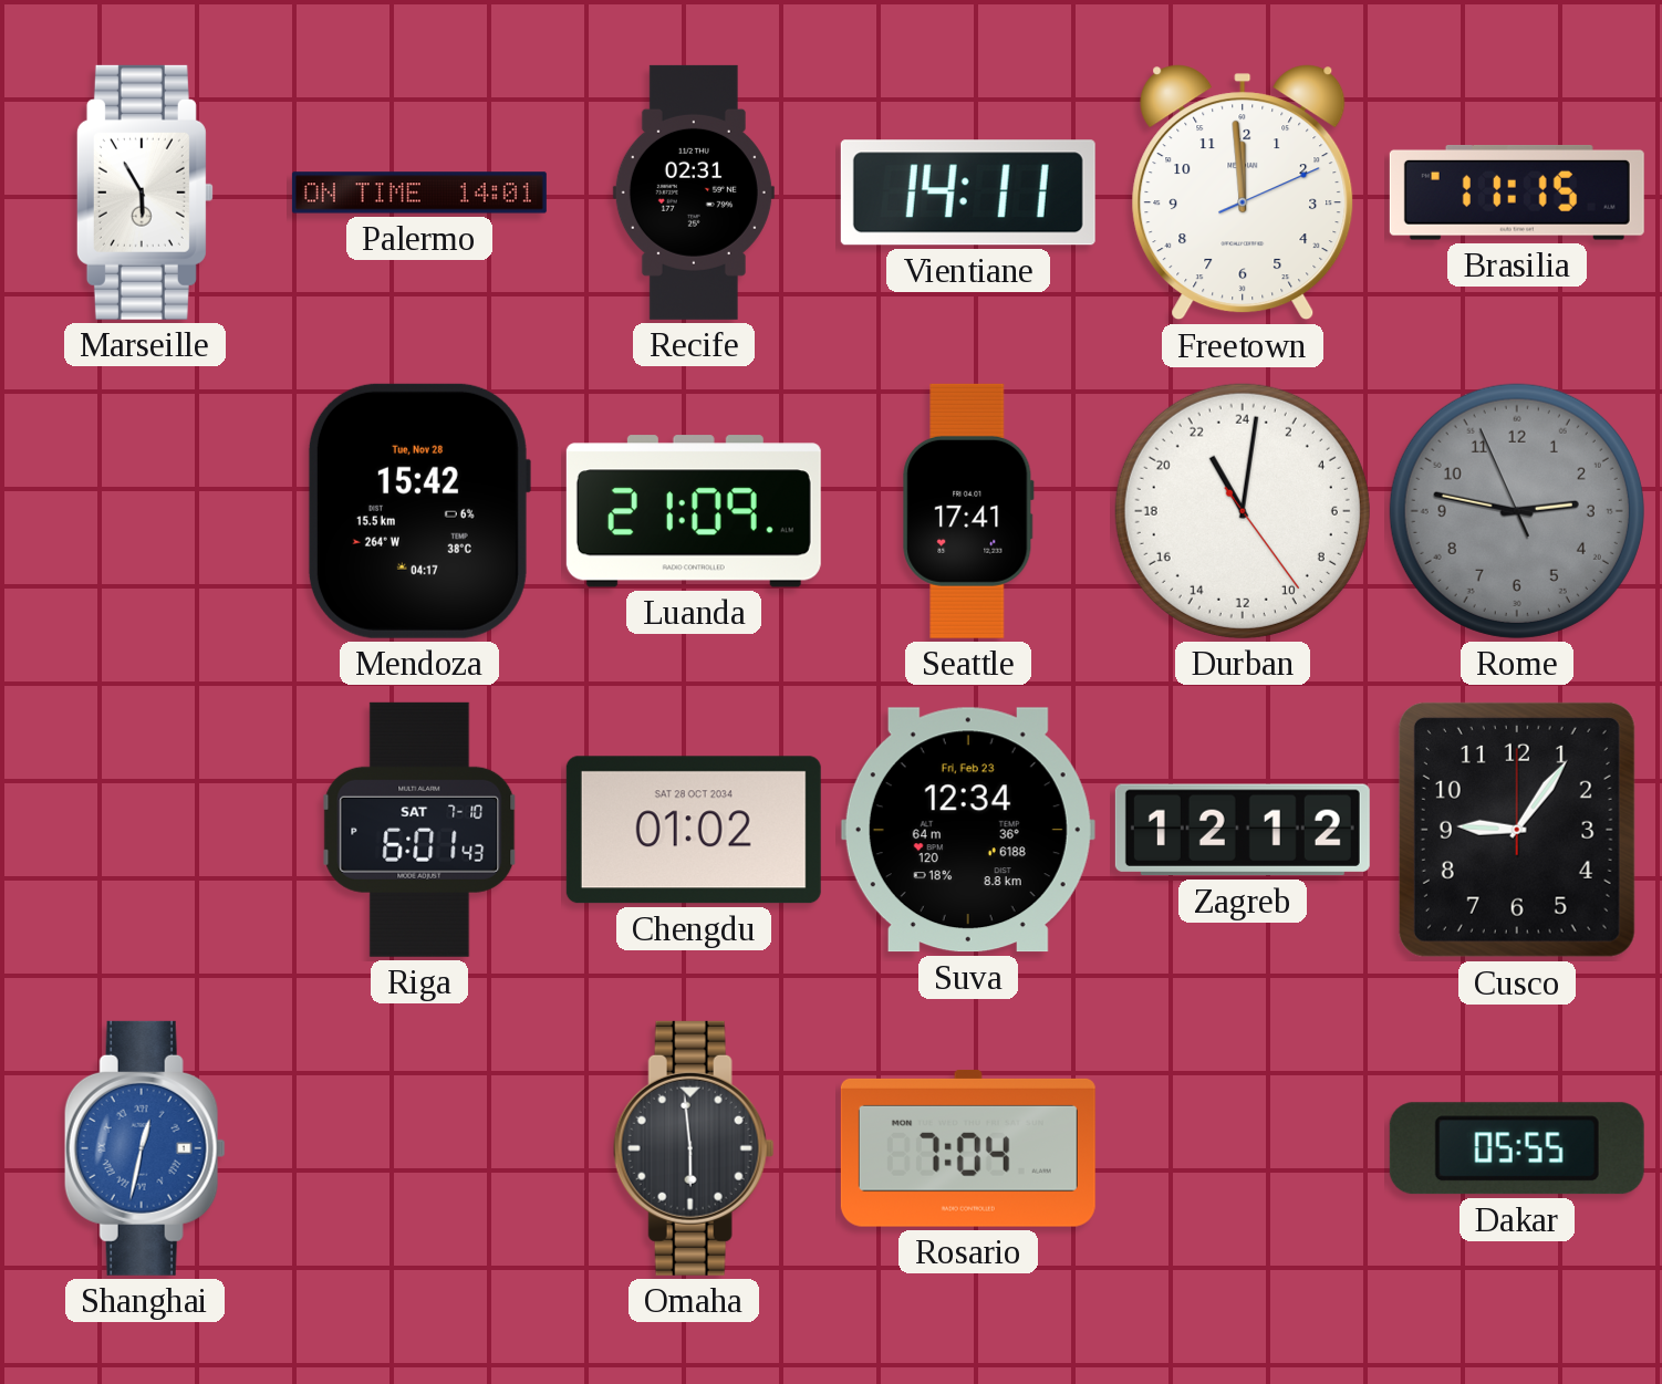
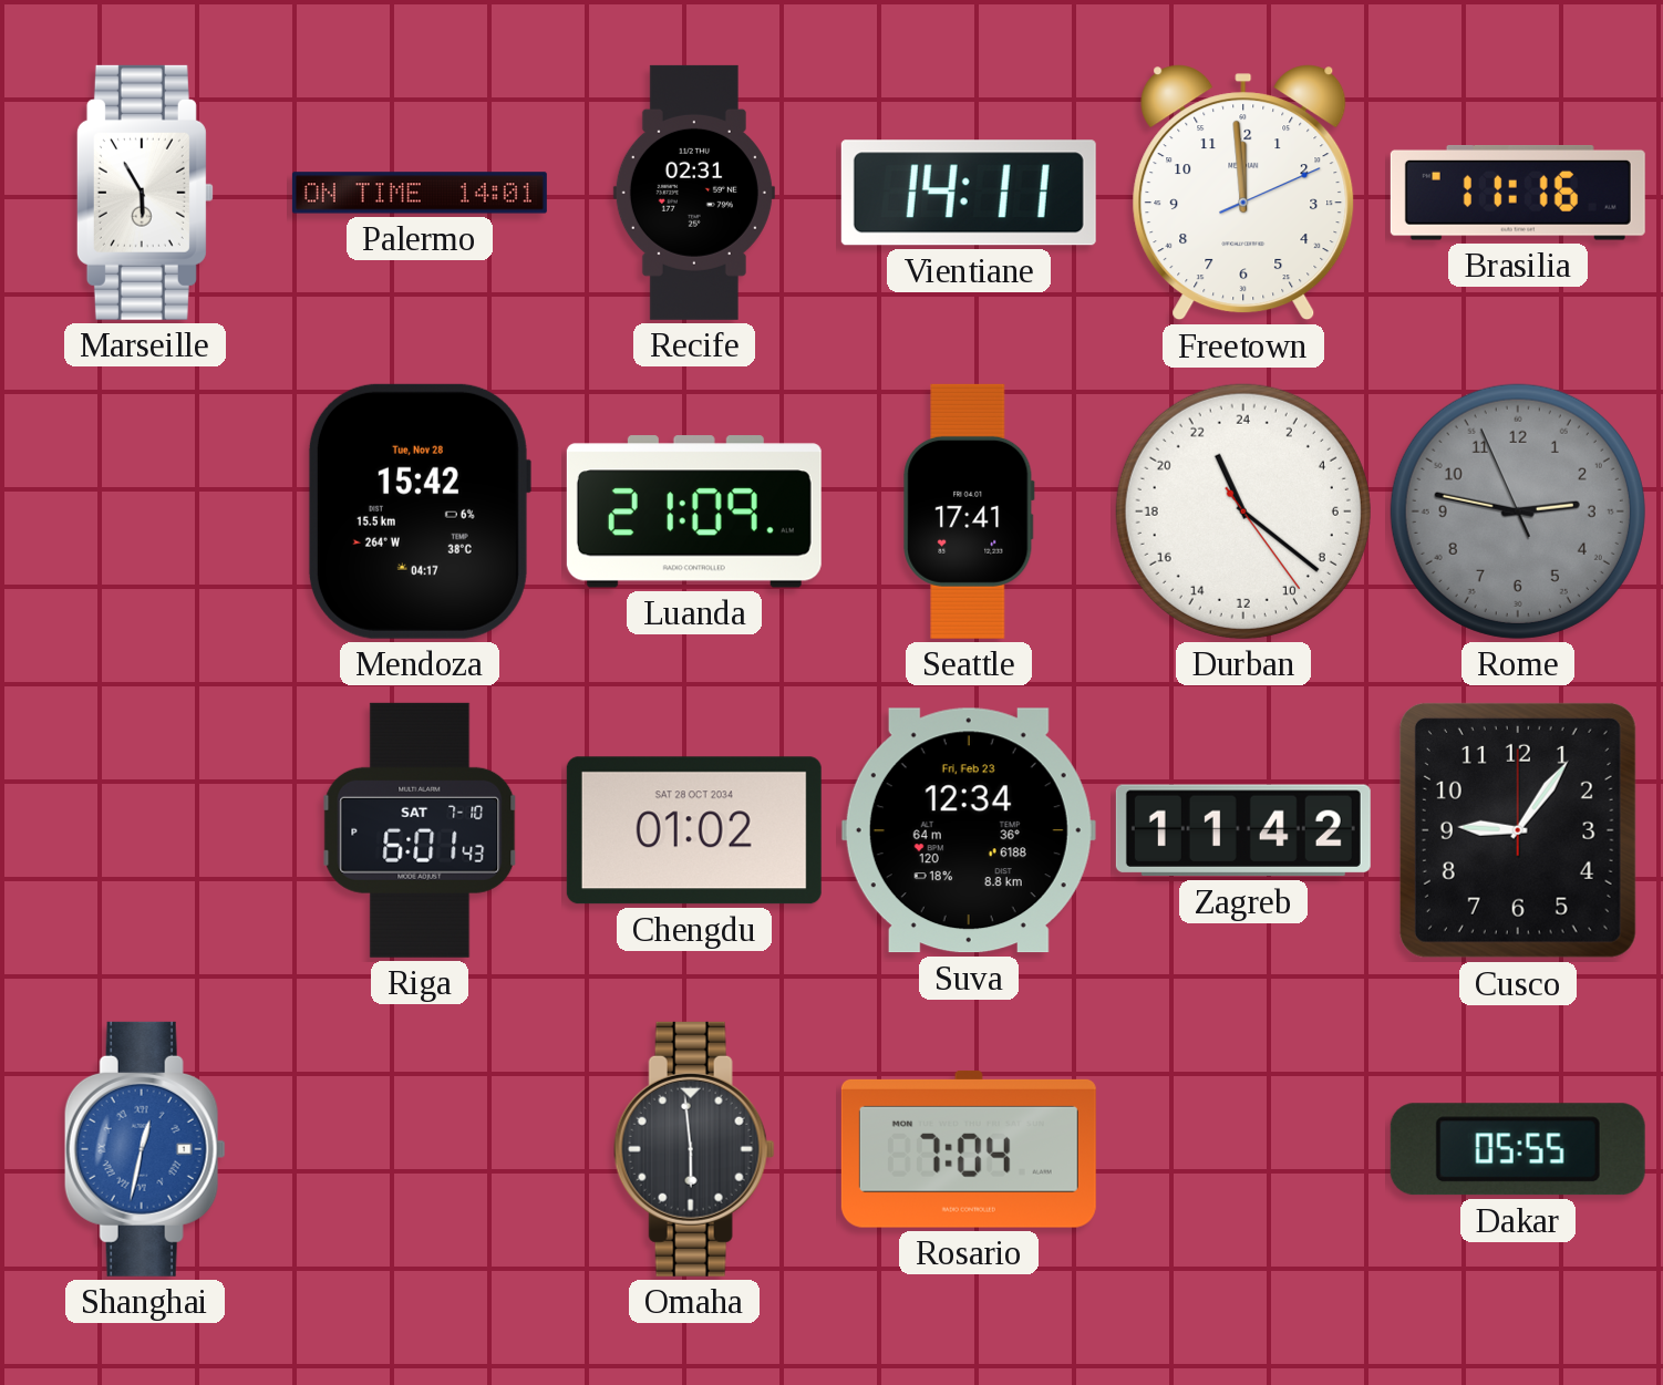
Brasilia: 11:15 -> 11:16
Durban: 22:01 -> 22:21
Zagreb: 12:12 -> 11:42
